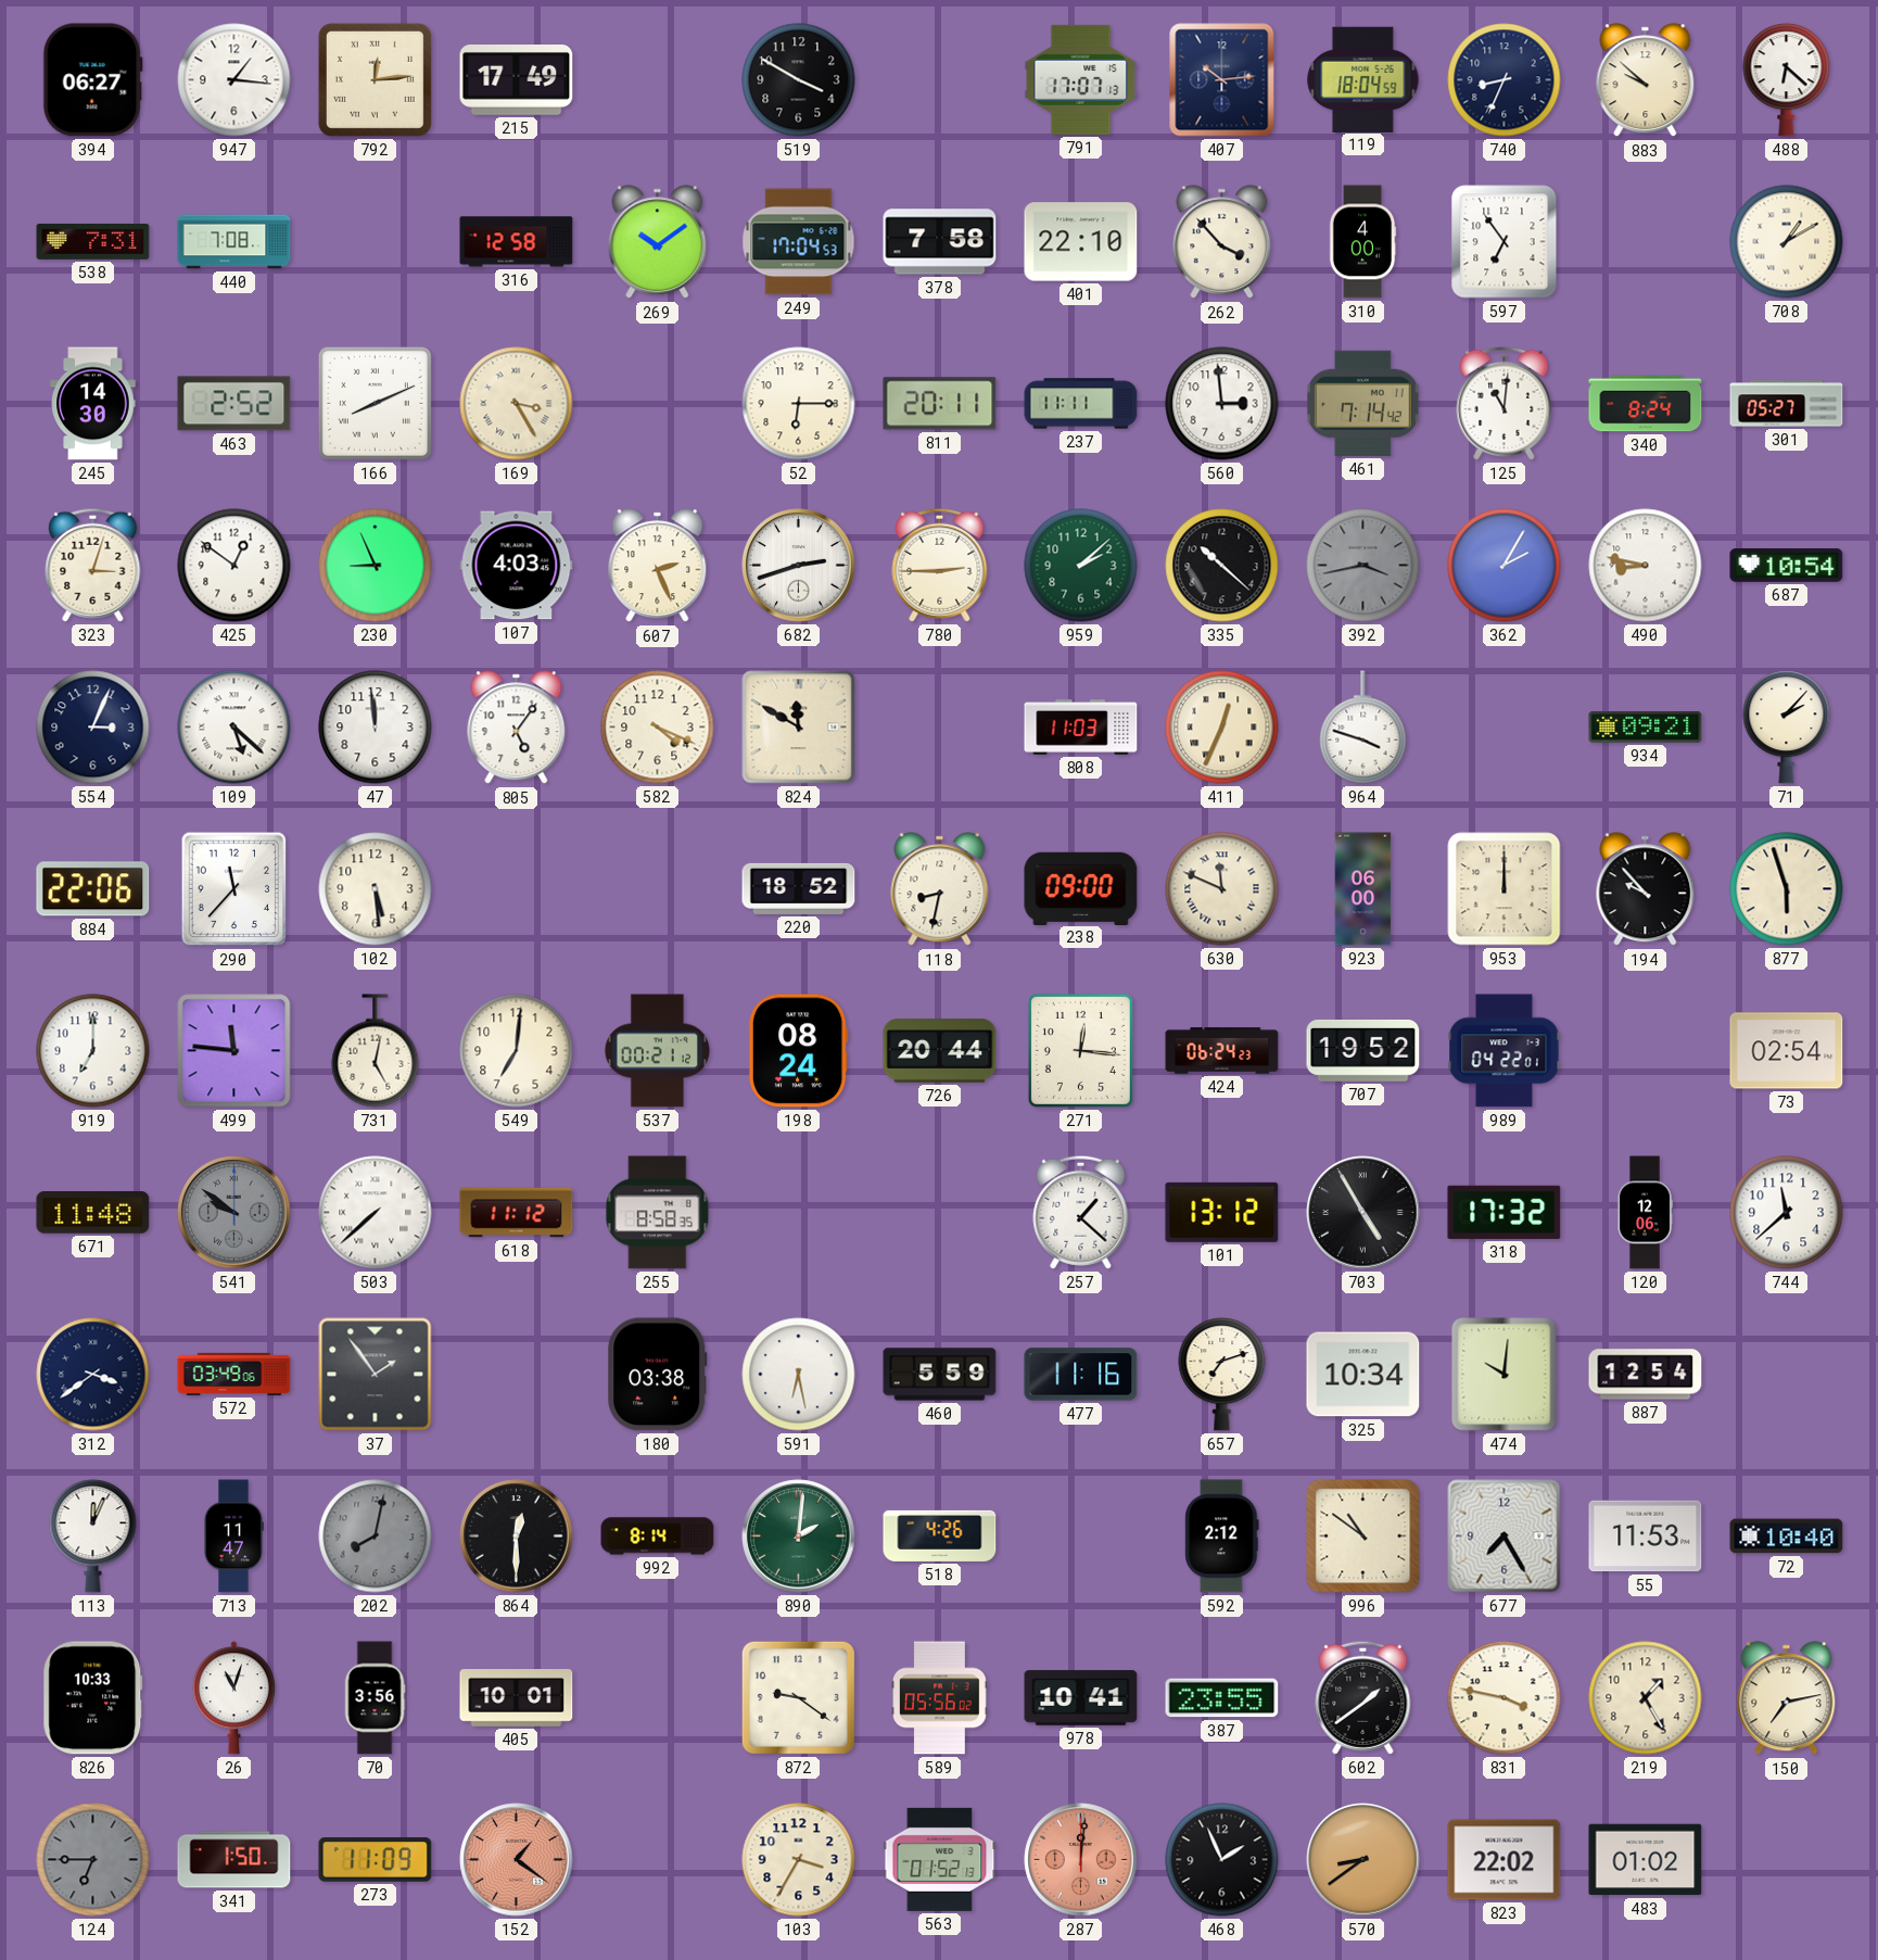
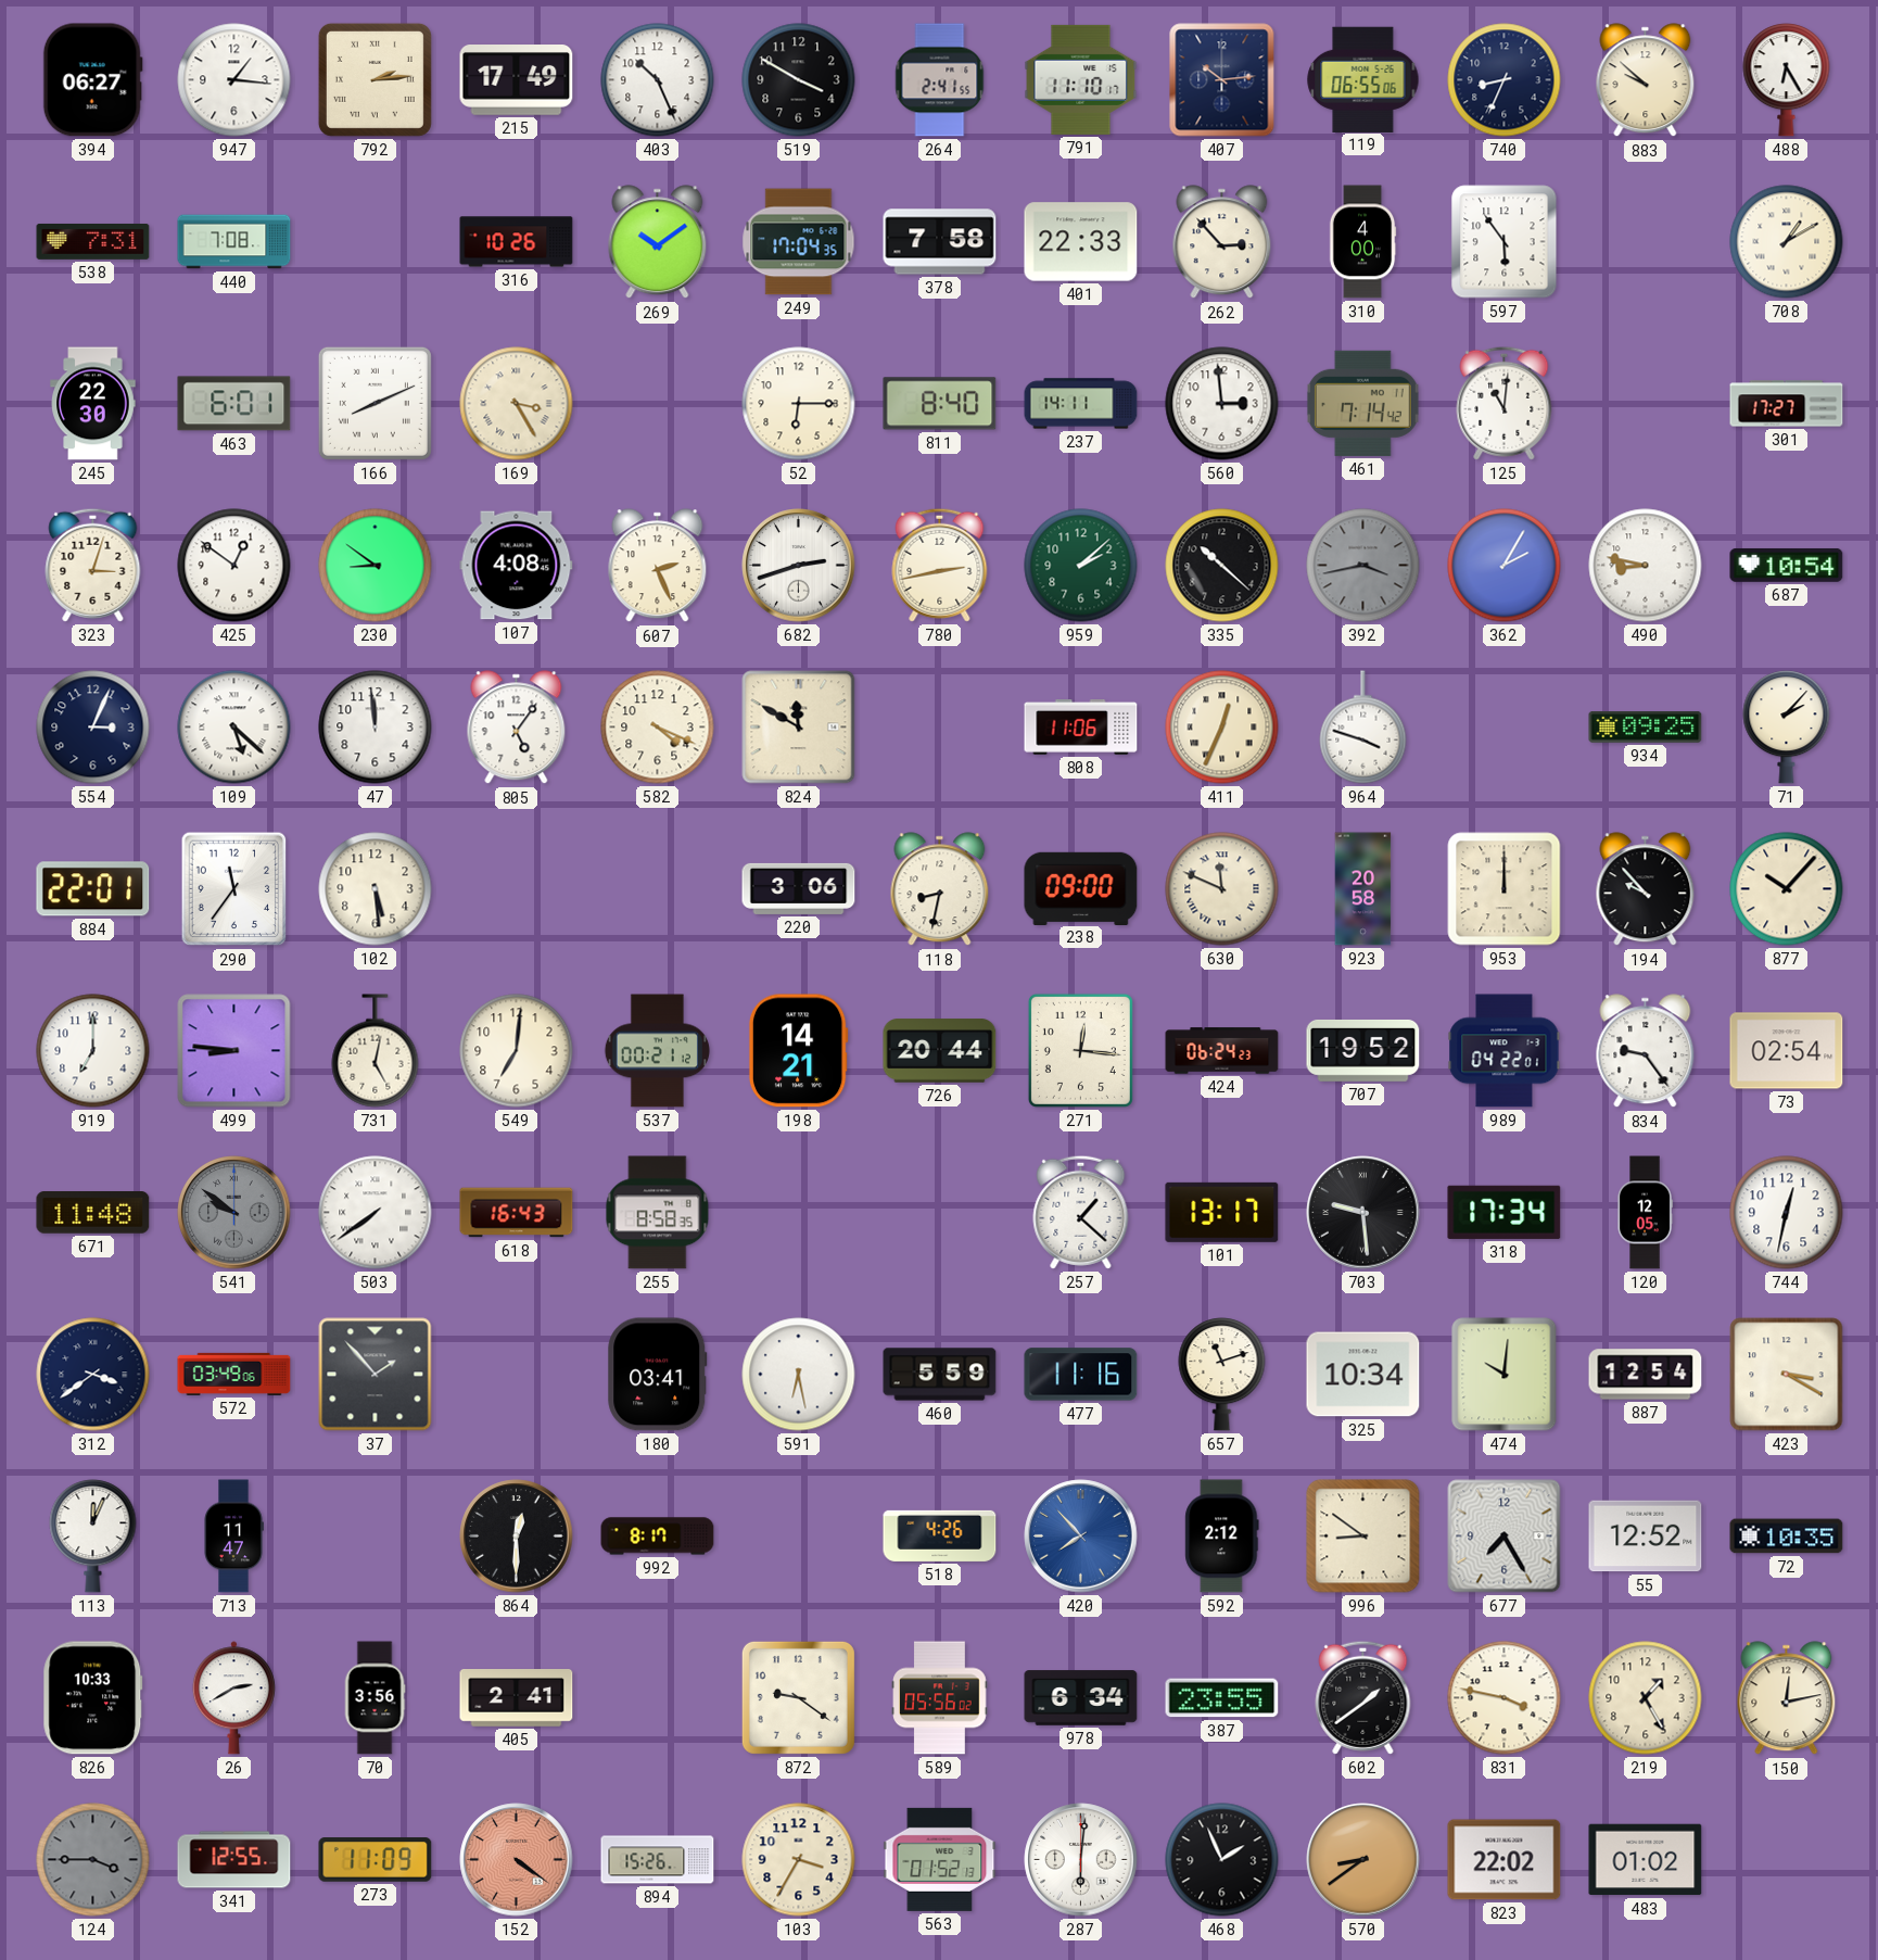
792: 12:14 -> 2:14
403: none -> 10:26
264: none -> 2:41
791: 17:07 -> 11:10
119: 18:04 -> 06:55
488: 6:22 -> 6:25
316: 12:58 -> 10:26
249: 17:04:53 -> 17:04:35
401: 22:10 -> 22:33
262: 3:53 -> 2:53
597: 6:54 -> 5:54
245: 14:30 -> 22:30
463: 2:52 -> 6:01
811: 20:11 -> 8:40
237: 11:11 -> 14:11
340: 8:24 -> none
301: 05:27 -> 17:27
230: 8:56 -> 8:51
107: 4:03 -> 4:08
780: 2:45 -> 2:43
808: 11:03 -> 11:06
934: 09:21 -> 09:25
884: 22:06 -> 22:01
290: 11:37 -> 11:36
220: 18:52 -> 3:06
923: 06:00 -> 20:58
877: 5:57 -> 10:07
499: 11:46 -> 8:46
198: 08:24 -> 14:21
834: none -> 9:24
503: 7:38 -> 7:39
618: 11:12 -> 16:43
101: 13:12 -> 13:17
703: 4:55 -> 9:29
318: 17:32 -> 17:34
120: 12:06 -> 12:05
744: 11:38 -> 12:32
37: 1:54 -> 1:53
180: 03:38 -> 03:41
657: 7:12 -> 11:12
423: none -> 3:20
202: 8:02 -> none
992: 8:14 -> 8:17
890: 2:01 -> none
420: none -> 7:53
996: 10:51 -> 8:51
55: 11:53 -> 12:52
72: 10:40 -> 10:35
26: 11:03 -> 2:40
405: 10:01 -> 2:41
978: 10:41 -> 6:34
150: 7:13 -> 12:13
124: 6:45 -> 3:45
341: 1:50 -> 12:55
152: 1:21 -> 4:21
894: none -> 15:26
287: 12:01 -> 6:01
287 dial: salmon -> white
